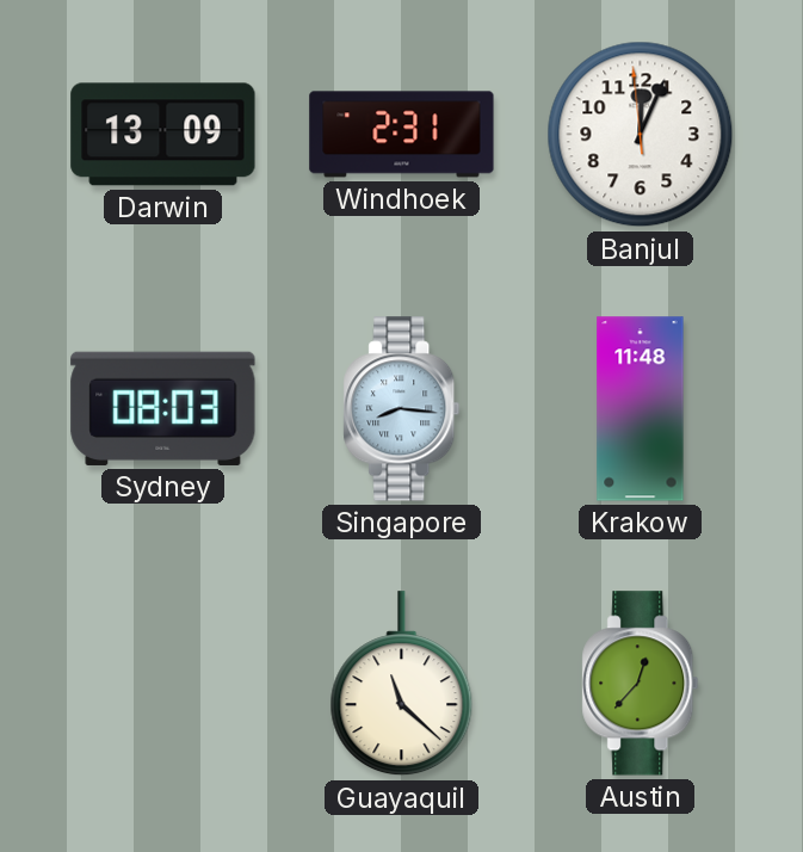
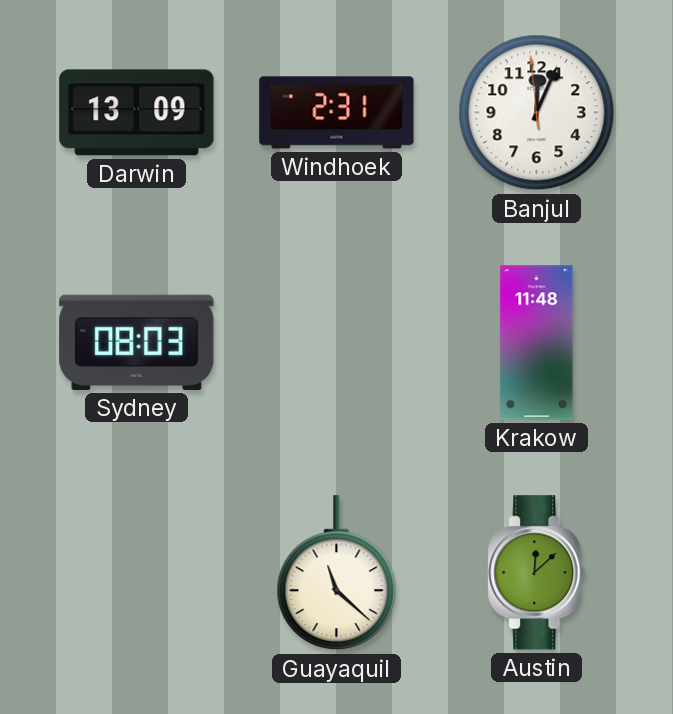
Singapore: 8:16 -> none
Austin: 12:37 -> 12:08
